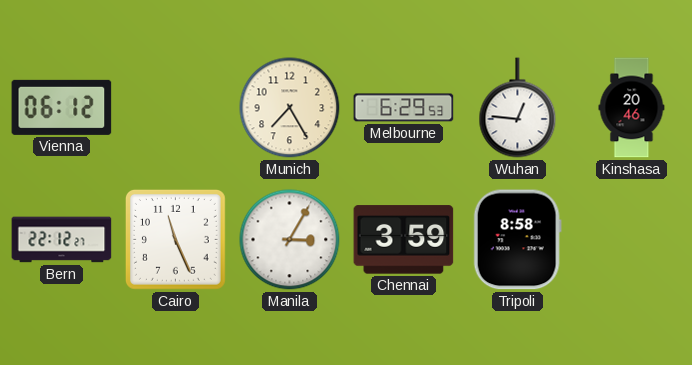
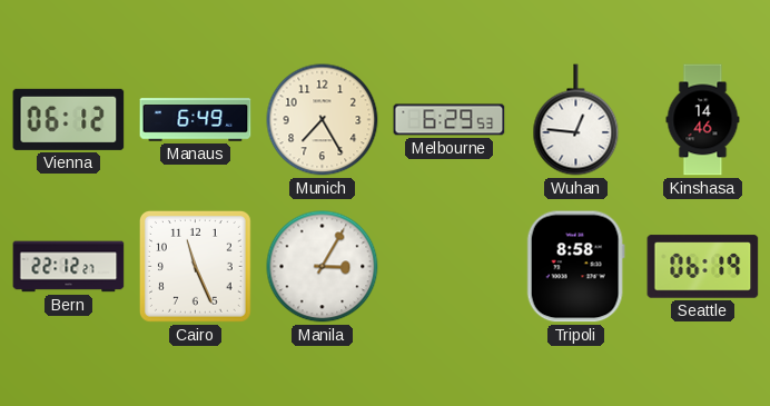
Manaus: none -> 6:49
Kinshasa: 20:46 -> 14:46
Chennai: 3:59 -> none
Seattle: none -> 06:19
